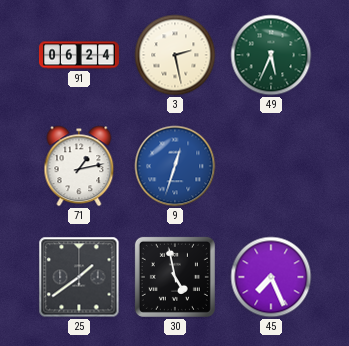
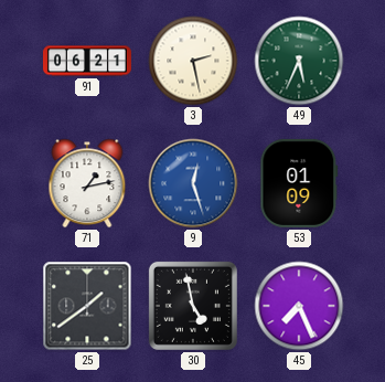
91: 06:24 -> 06:21
9: 12:33 -> 12:27
53: none -> 01:09
